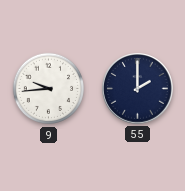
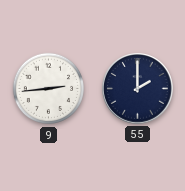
9: 9:44 -> 2:44
